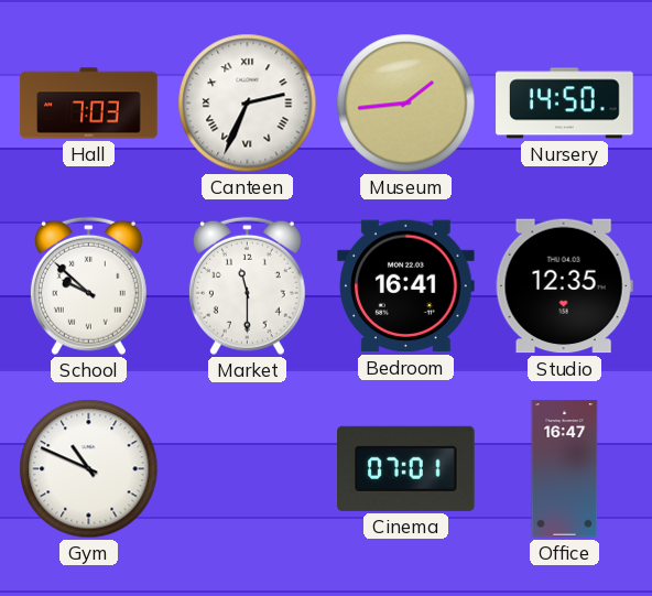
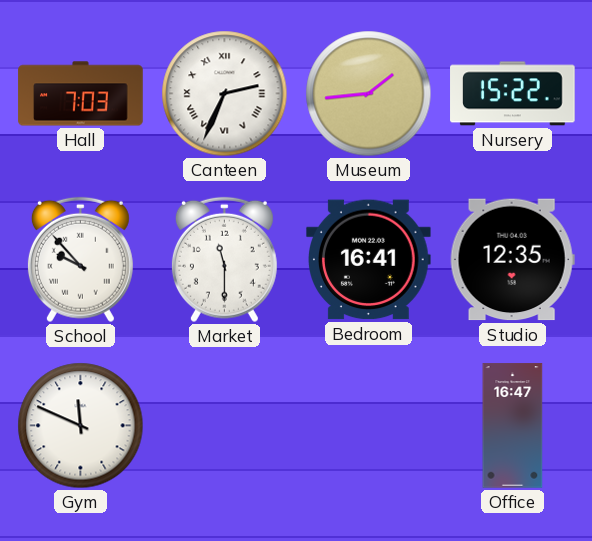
Nursery: 14:50 -> 15:22
School: 9:52 -> 9:53
Gym: 10:49 -> 11:49
Cinema: 07:01 -> none
